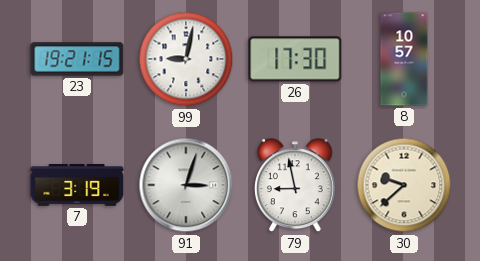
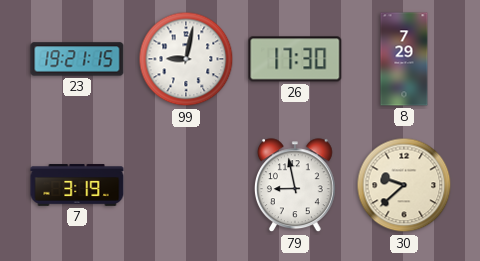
8: 10:57 -> 7:29
91: 3:03 -> none
